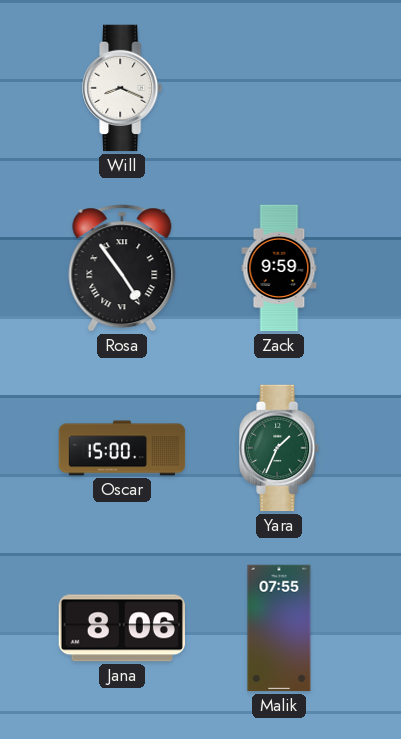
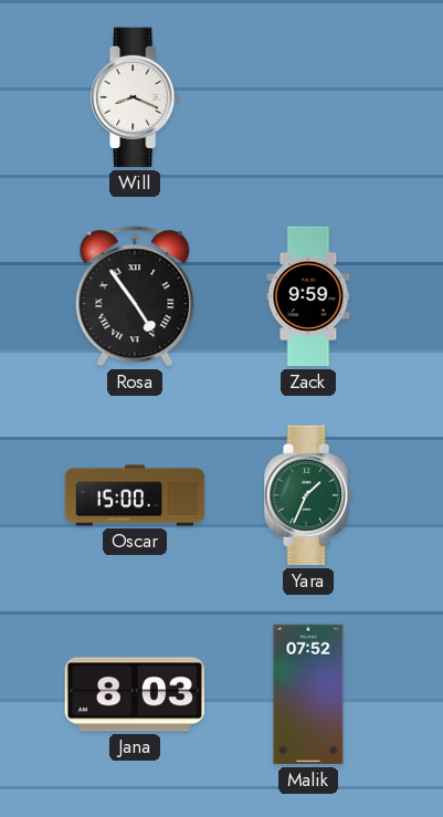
Jana: 8:06 -> 8:03
Malik: 07:55 -> 07:52
